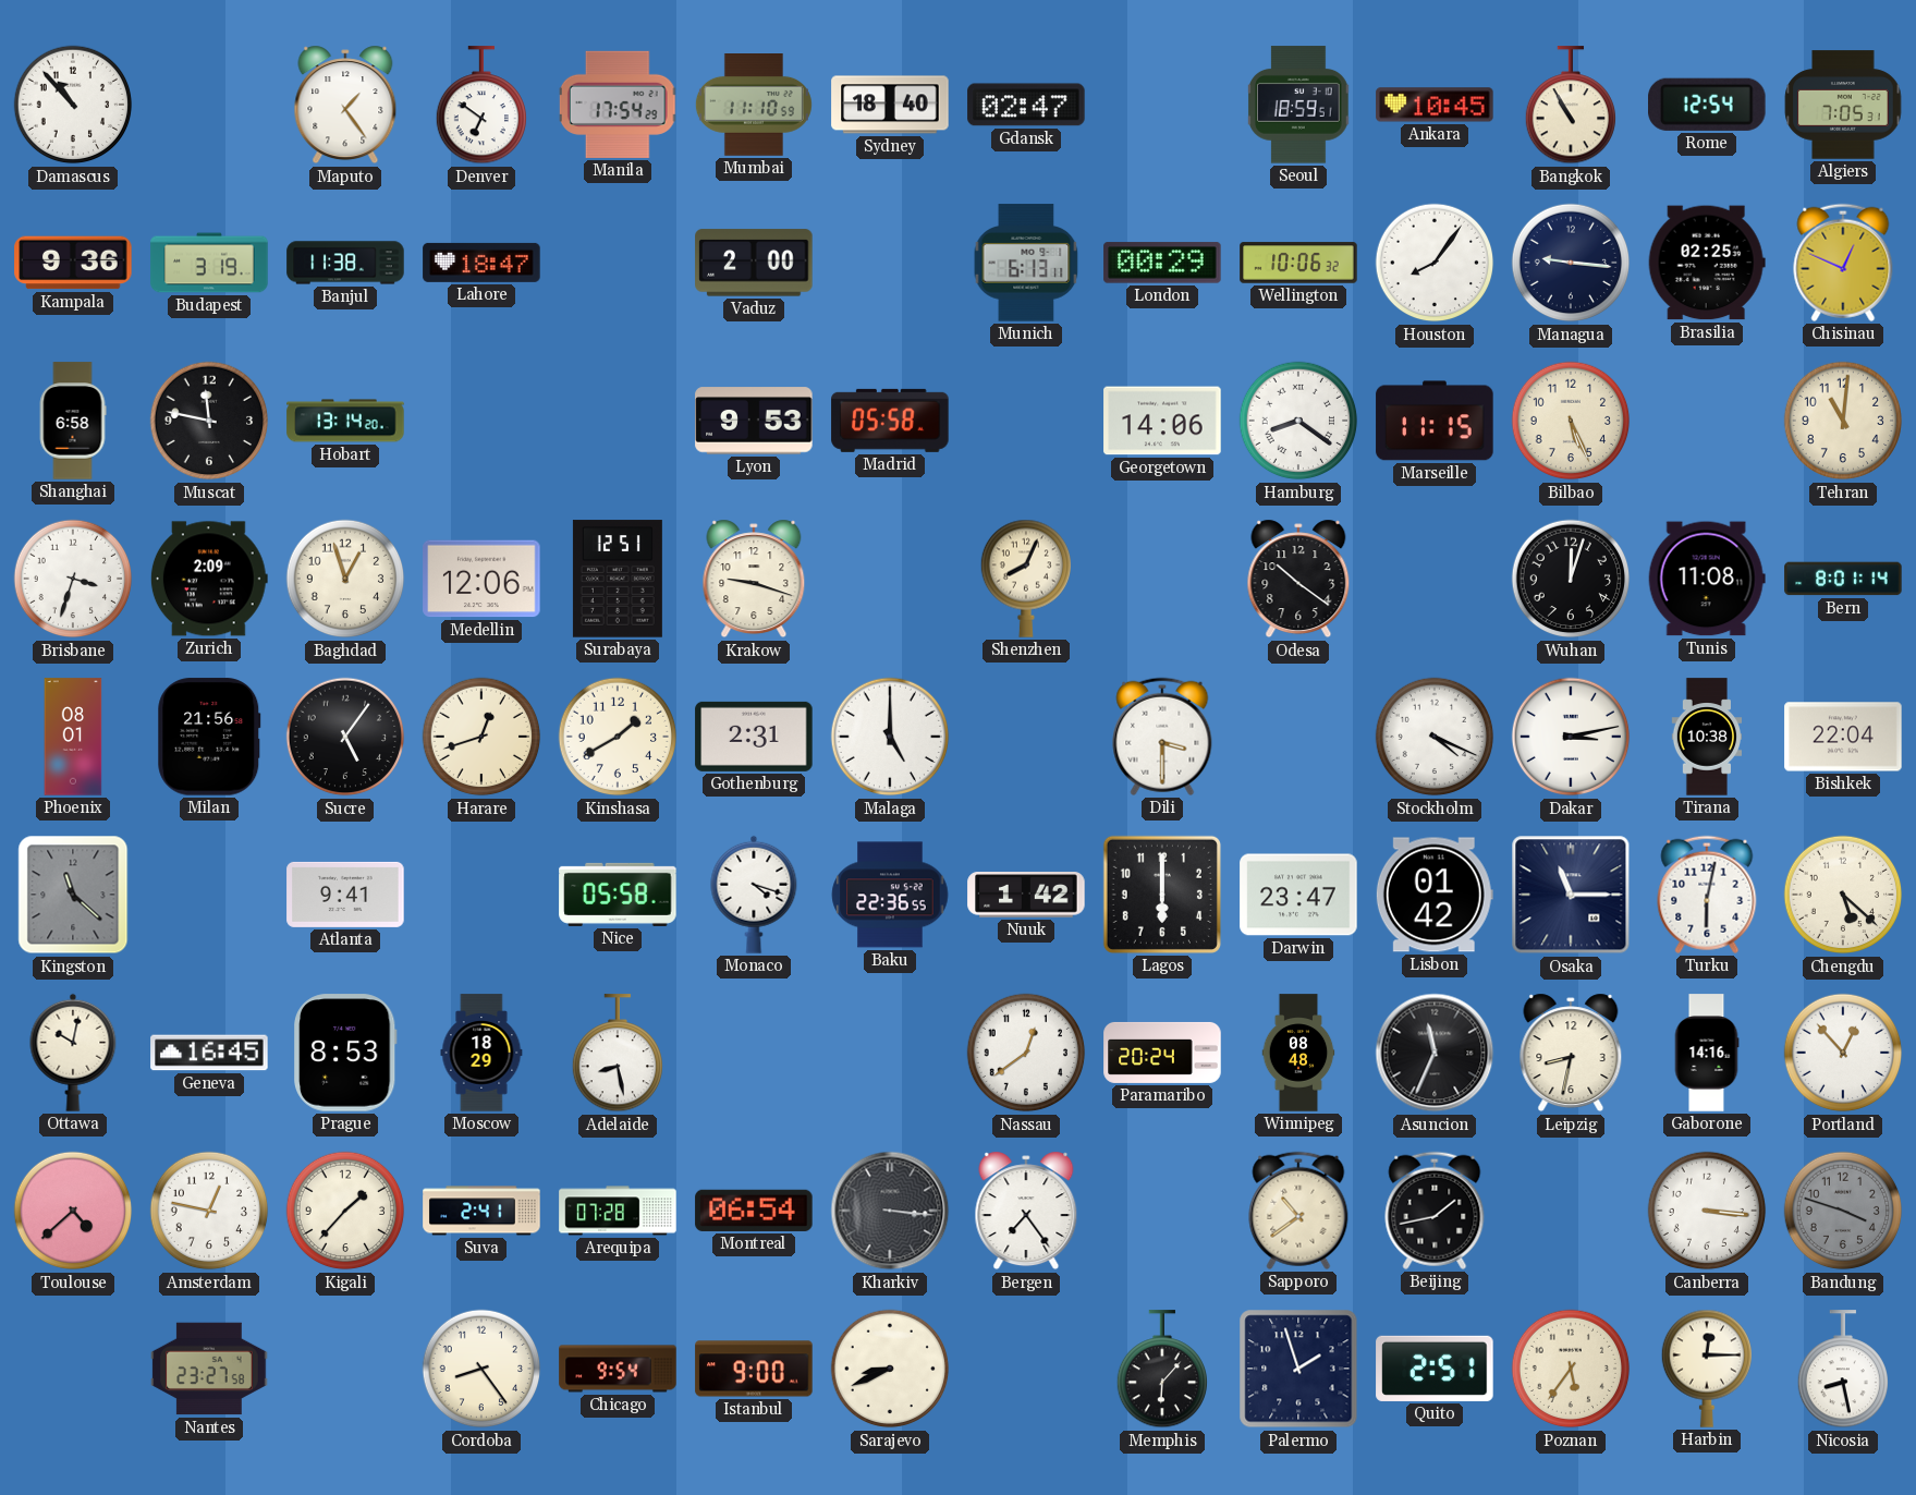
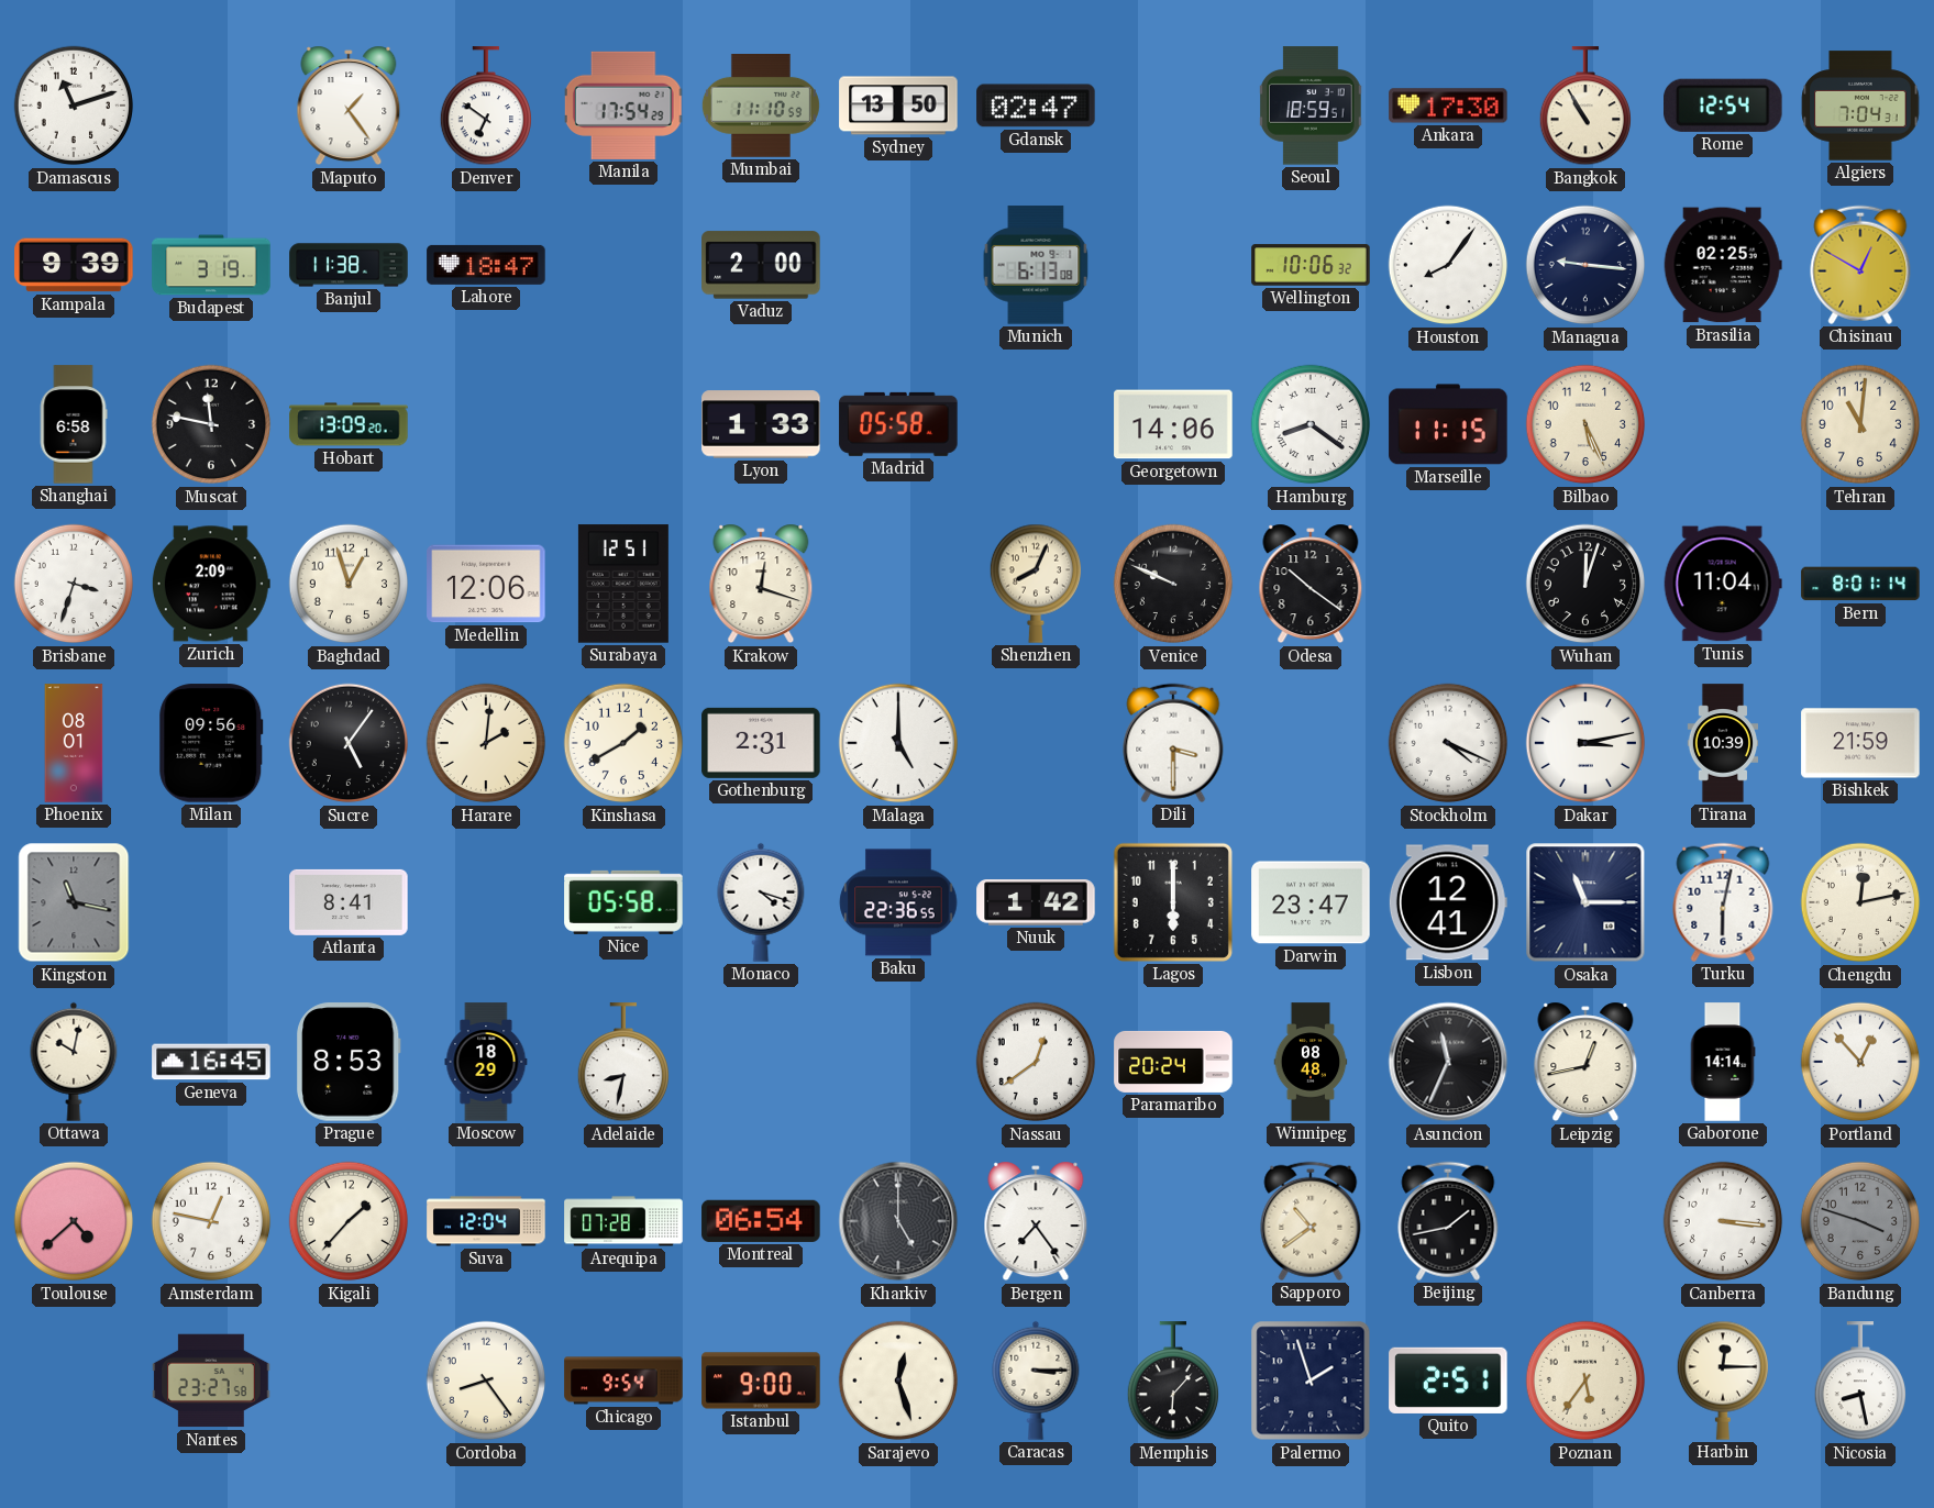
Damascus: 10:53 -> 11:12
Sydney: 18:40 -> 13:50
Ankara: 10:45 -> 17:30
Algiers: 7:05 -> 7:04
Kampala: 9:36 -> 9:39
Munich: 6:13:11 -> 6:13:08
London: 00:29 -> none
Chisinau: 12:49 -> 12:50
Hobart: 13:14 -> 13:09
Lyon: 9:53 -> 1:33
Krakow: 9:18 -> 12:18
Venice: none -> 9:49
Tunis: 11:08 -> 11:04
Milan: 21:56 -> 09:56
Harare: 12:42 -> 2:01
Tirana: 10:38 -> 10:39
Bishkek: 22:04 -> 21:59
Kingston: 11:22 -> 11:17
Atlanta: 9:41 -> 8:41
Lisbon: 01:42 -> 12:41
Chengdu: 5:22 -> 12:13
Adelaide: 8:28 -> 8:32
Leipzig: 8:32 -> 12:43
Gaborone: 14:16 -> 14:14
Suva: 2:41 -> 12:04
Kharkiv: 3:16 -> 5:00
Sarajevo: 8:41 -> 12:27
Caracas: none -> 3:15
